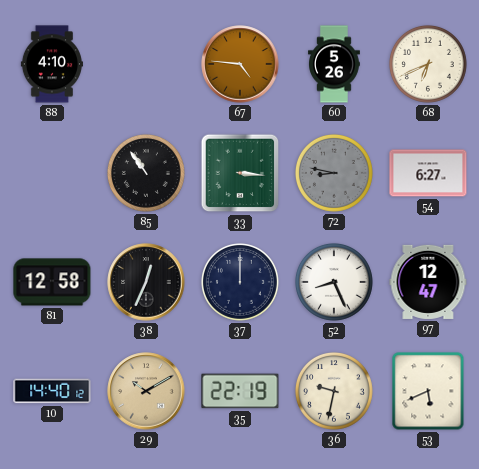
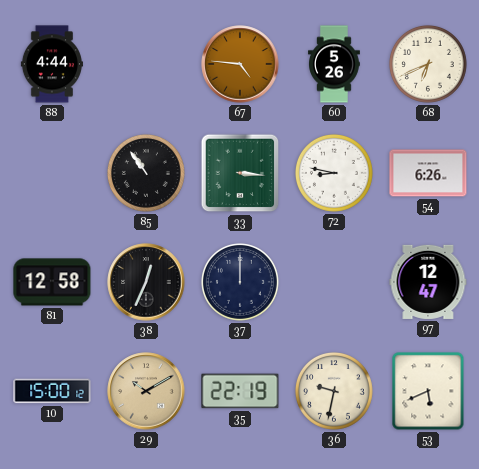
88: 4:10 -> 4:44
72 dial: grey -> white
54: 6:27 -> 6:26
52: 8:26 -> none
10: 14:40 -> 15:00
